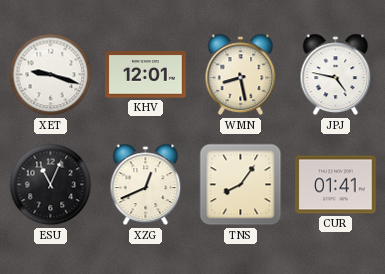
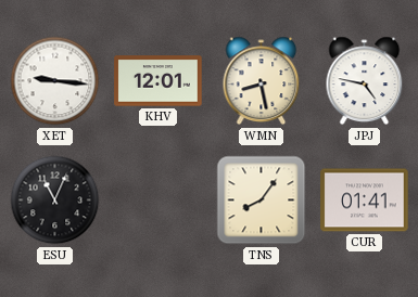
XET: 9:18 -> 9:16
XZG: 12:41 -> none
